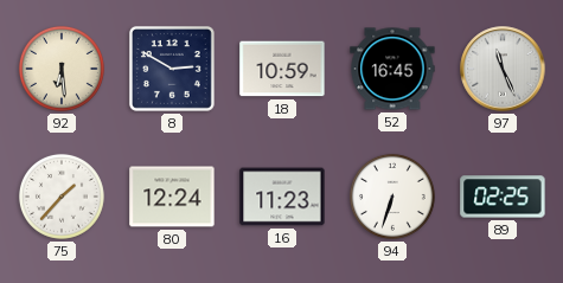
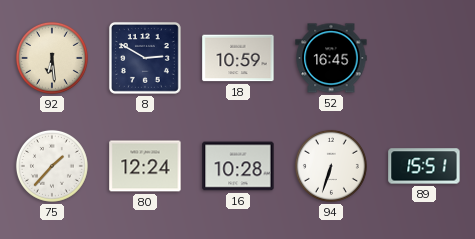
97: 11:26 -> none
16: 11:23 -> 10:28
89: 02:25 -> 15:51
